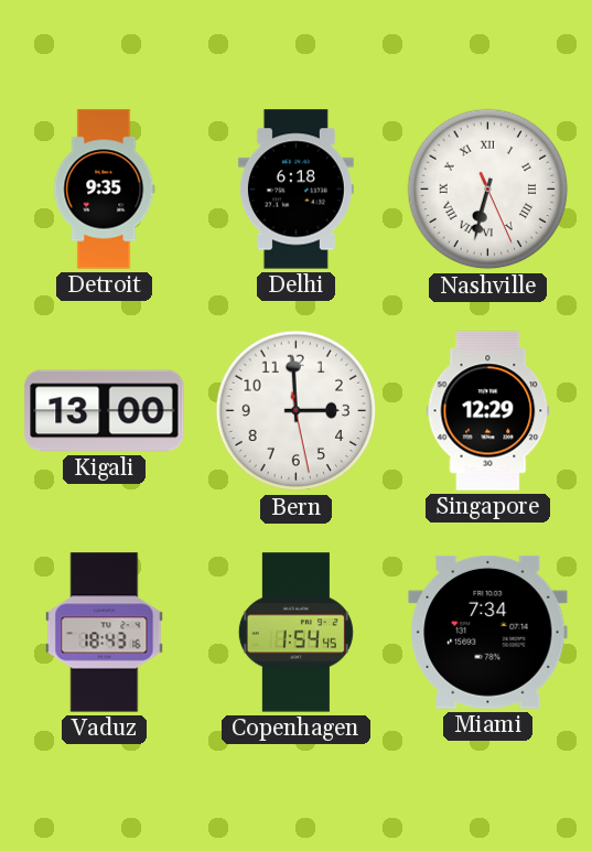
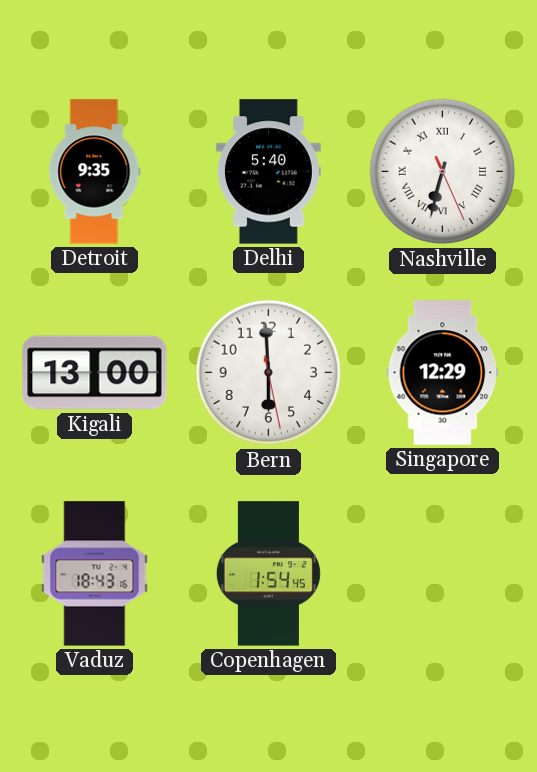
Delhi: 6:18 -> 5:40
Bern: 2:59 -> 5:59
Miami: 7:34 -> none
